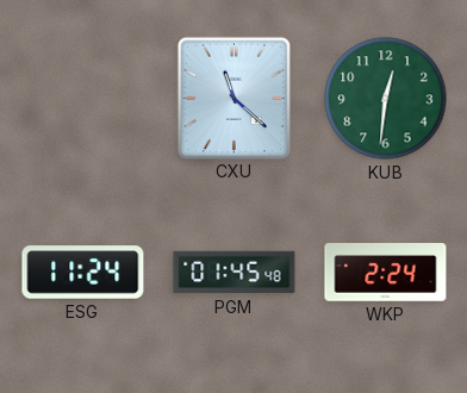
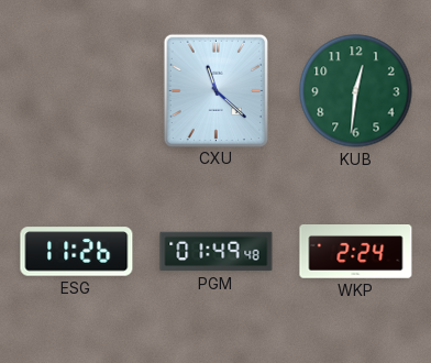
ESG: 11:24 -> 11:26
PGM: 01:45 -> 01:49
